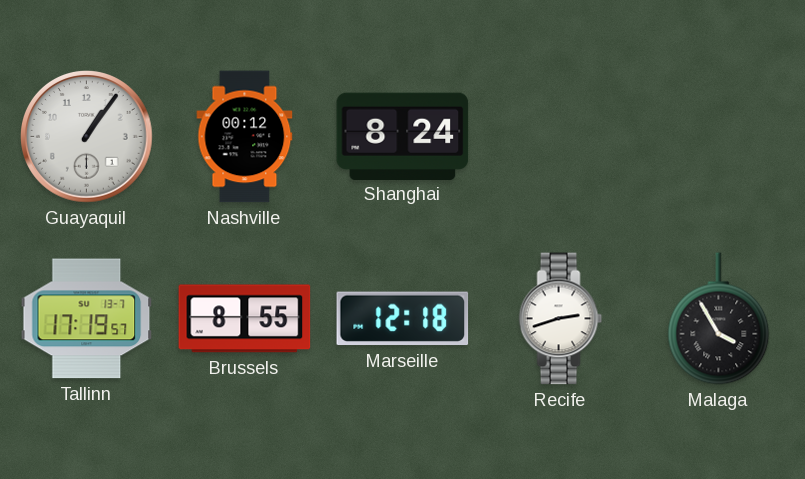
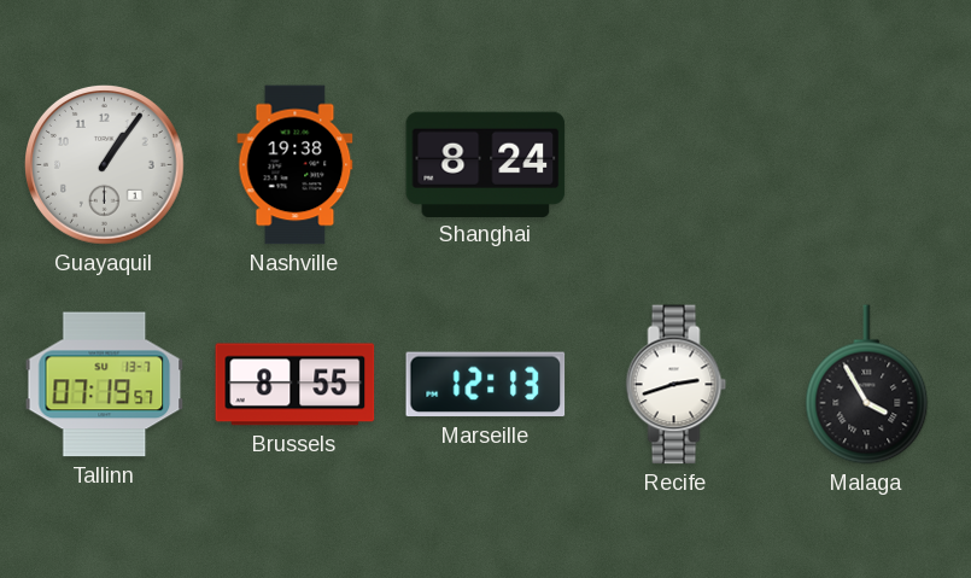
Nashville: 00:12 -> 19:38
Tallinn: 17:19 -> 07:19
Marseille: 12:18 -> 12:13
